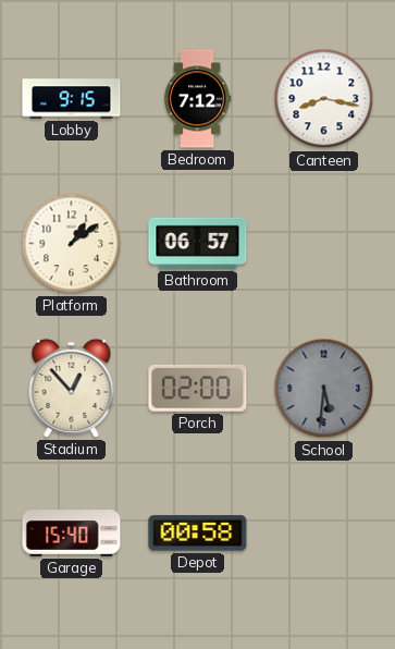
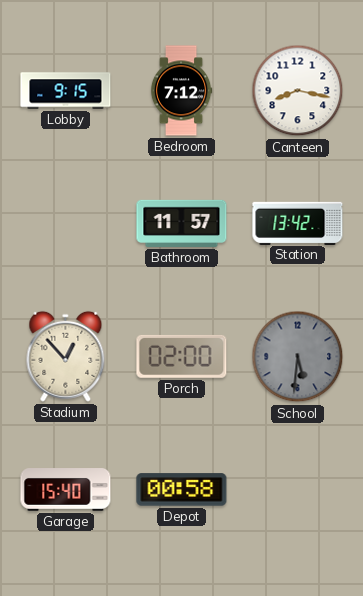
Platform: 1:09 -> none
Bathroom: 06:57 -> 11:57
Station: none -> 13:42
